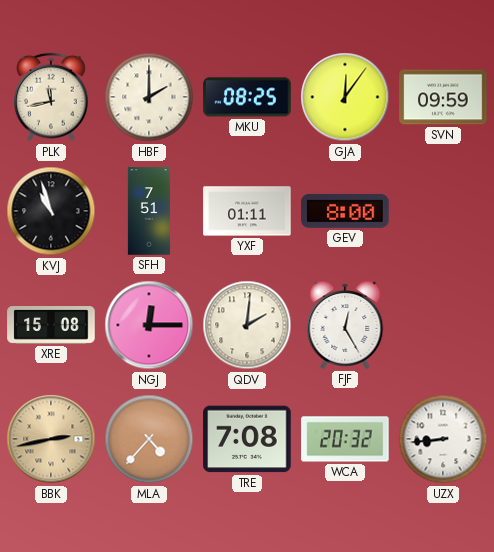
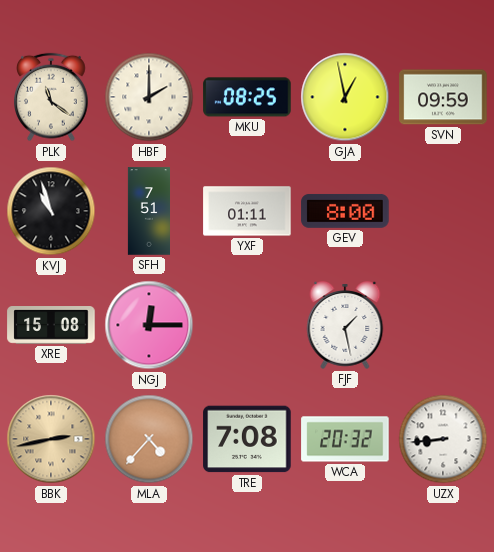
PLK: 11:43 -> 11:21
GJA: 12:06 -> 12:58
QDV: 2:01 -> none
FJF: 12:25 -> 1:28
